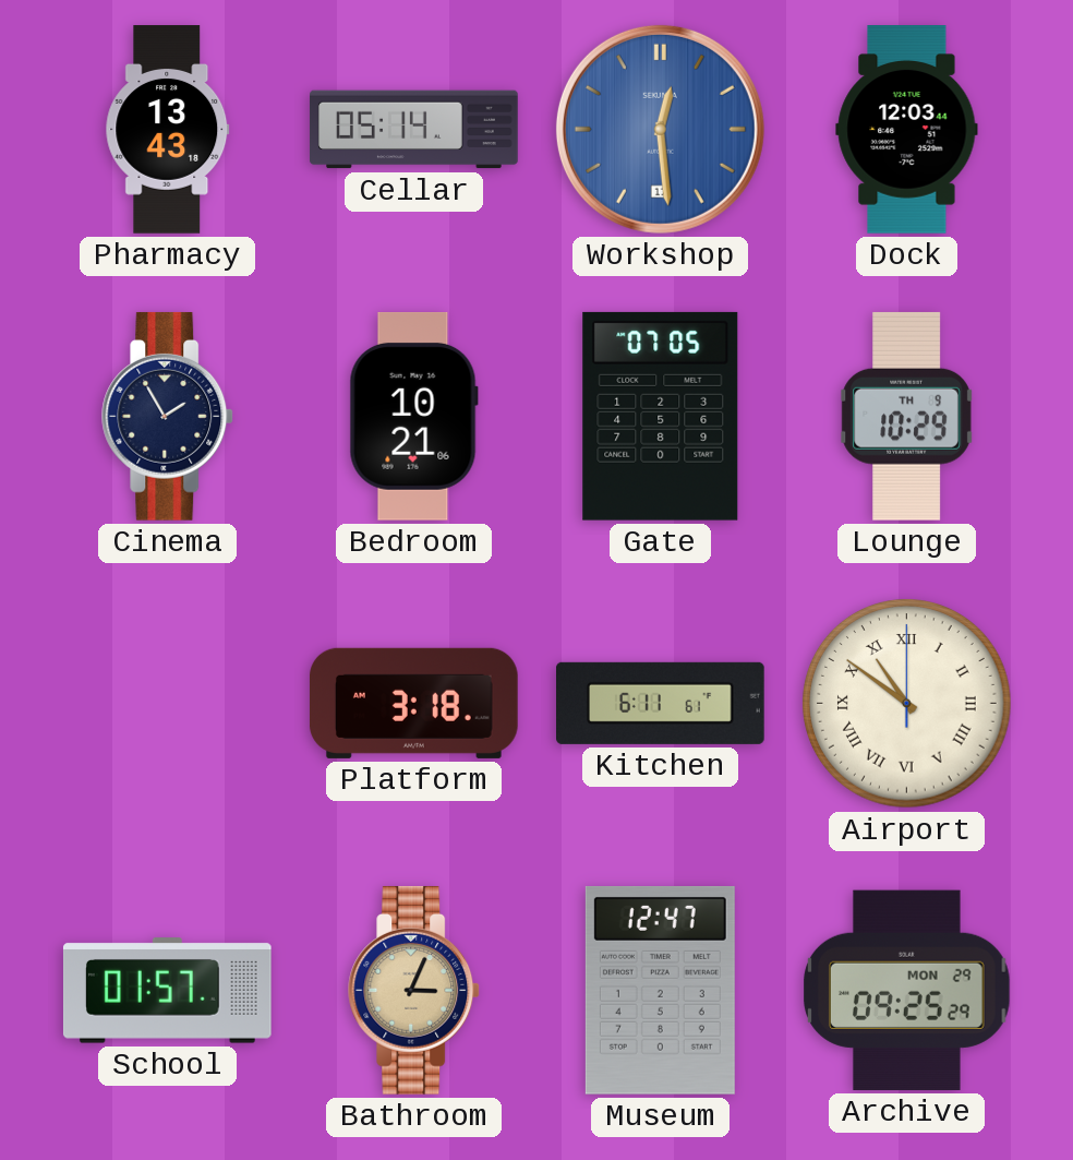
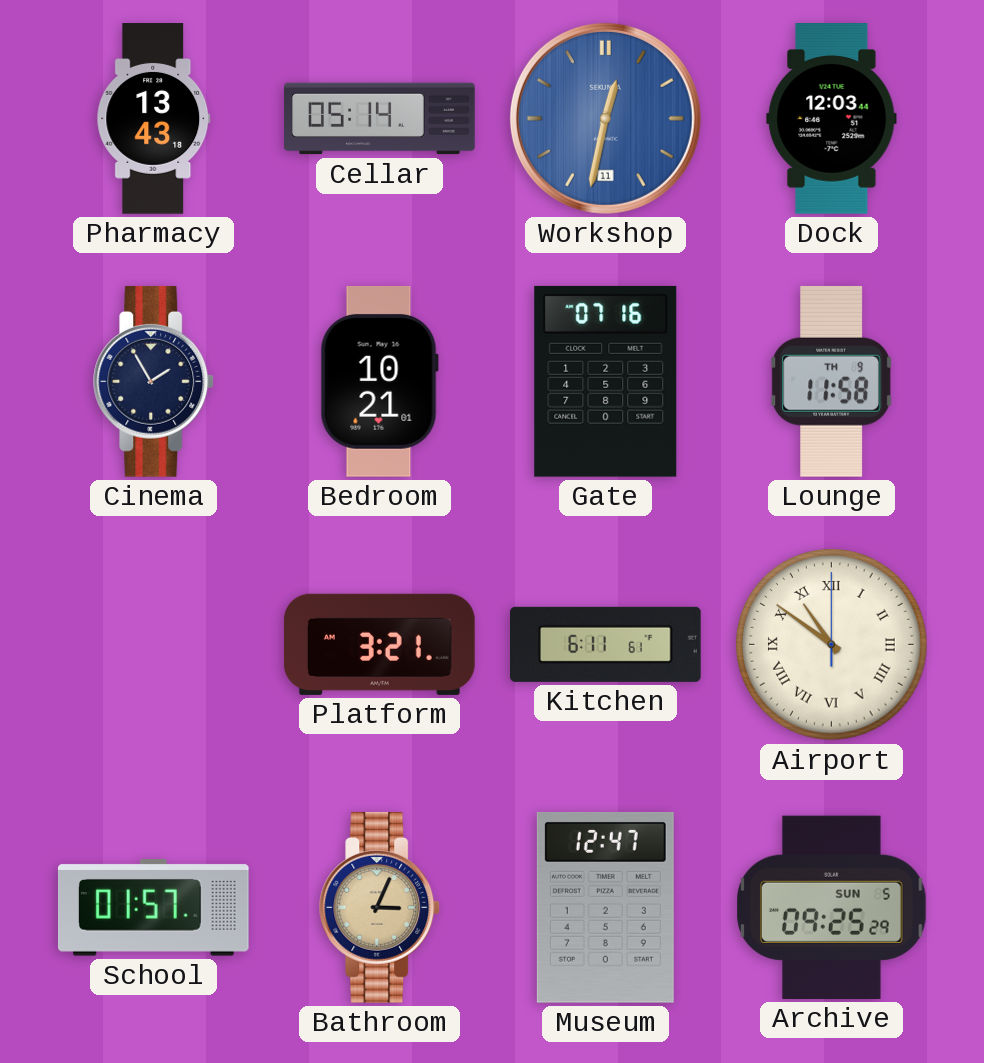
Workshop: 12:29 -> 12:32
Bedroom: 10:21:06 -> 10:21:01
Gate: 07:05 -> 07:16
Lounge: 10:29 -> 11:58
Platform: 3:18 -> 3:21
Archive date: MON 29 -> SUN 5
